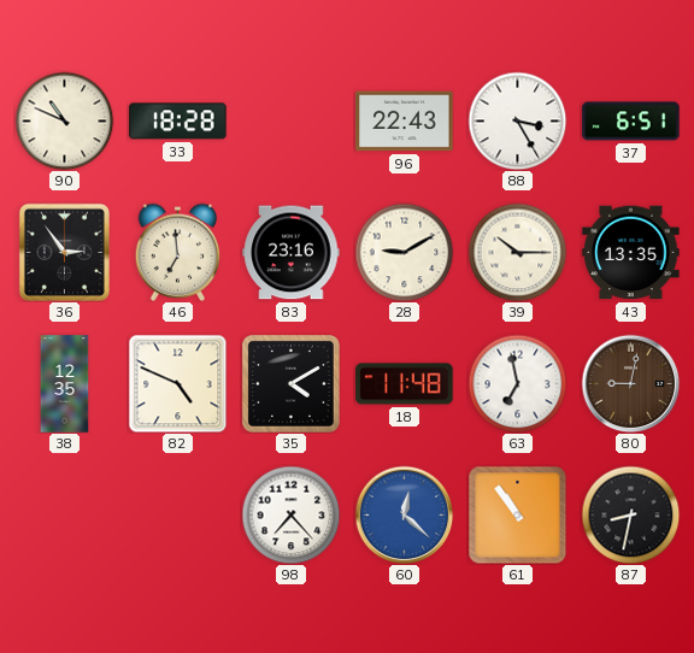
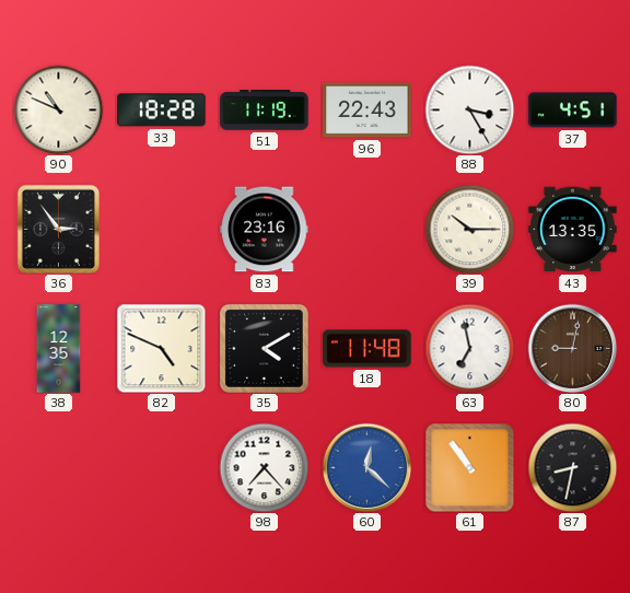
51: none -> 11:19
37: 6:51 -> 4:51
46: 6:59 -> none
28: 9:10 -> none
